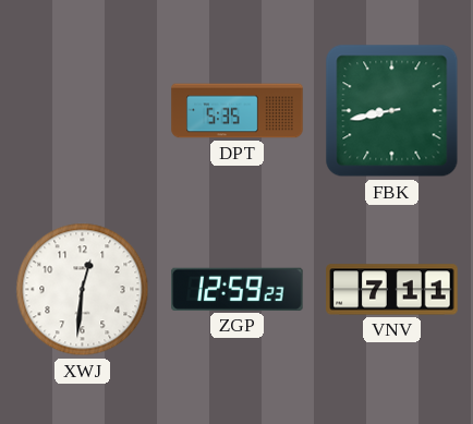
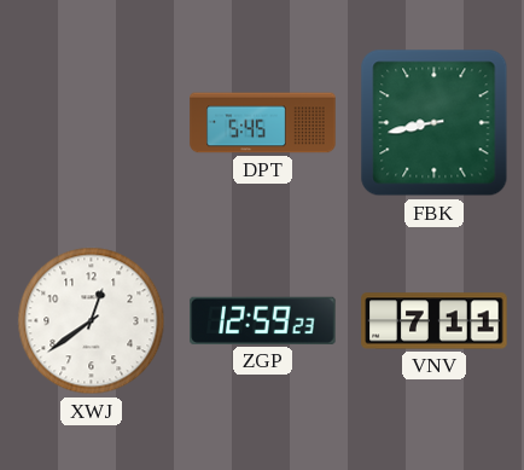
DPT: 5:35 -> 5:45
XWJ: 12:31 -> 12:39
